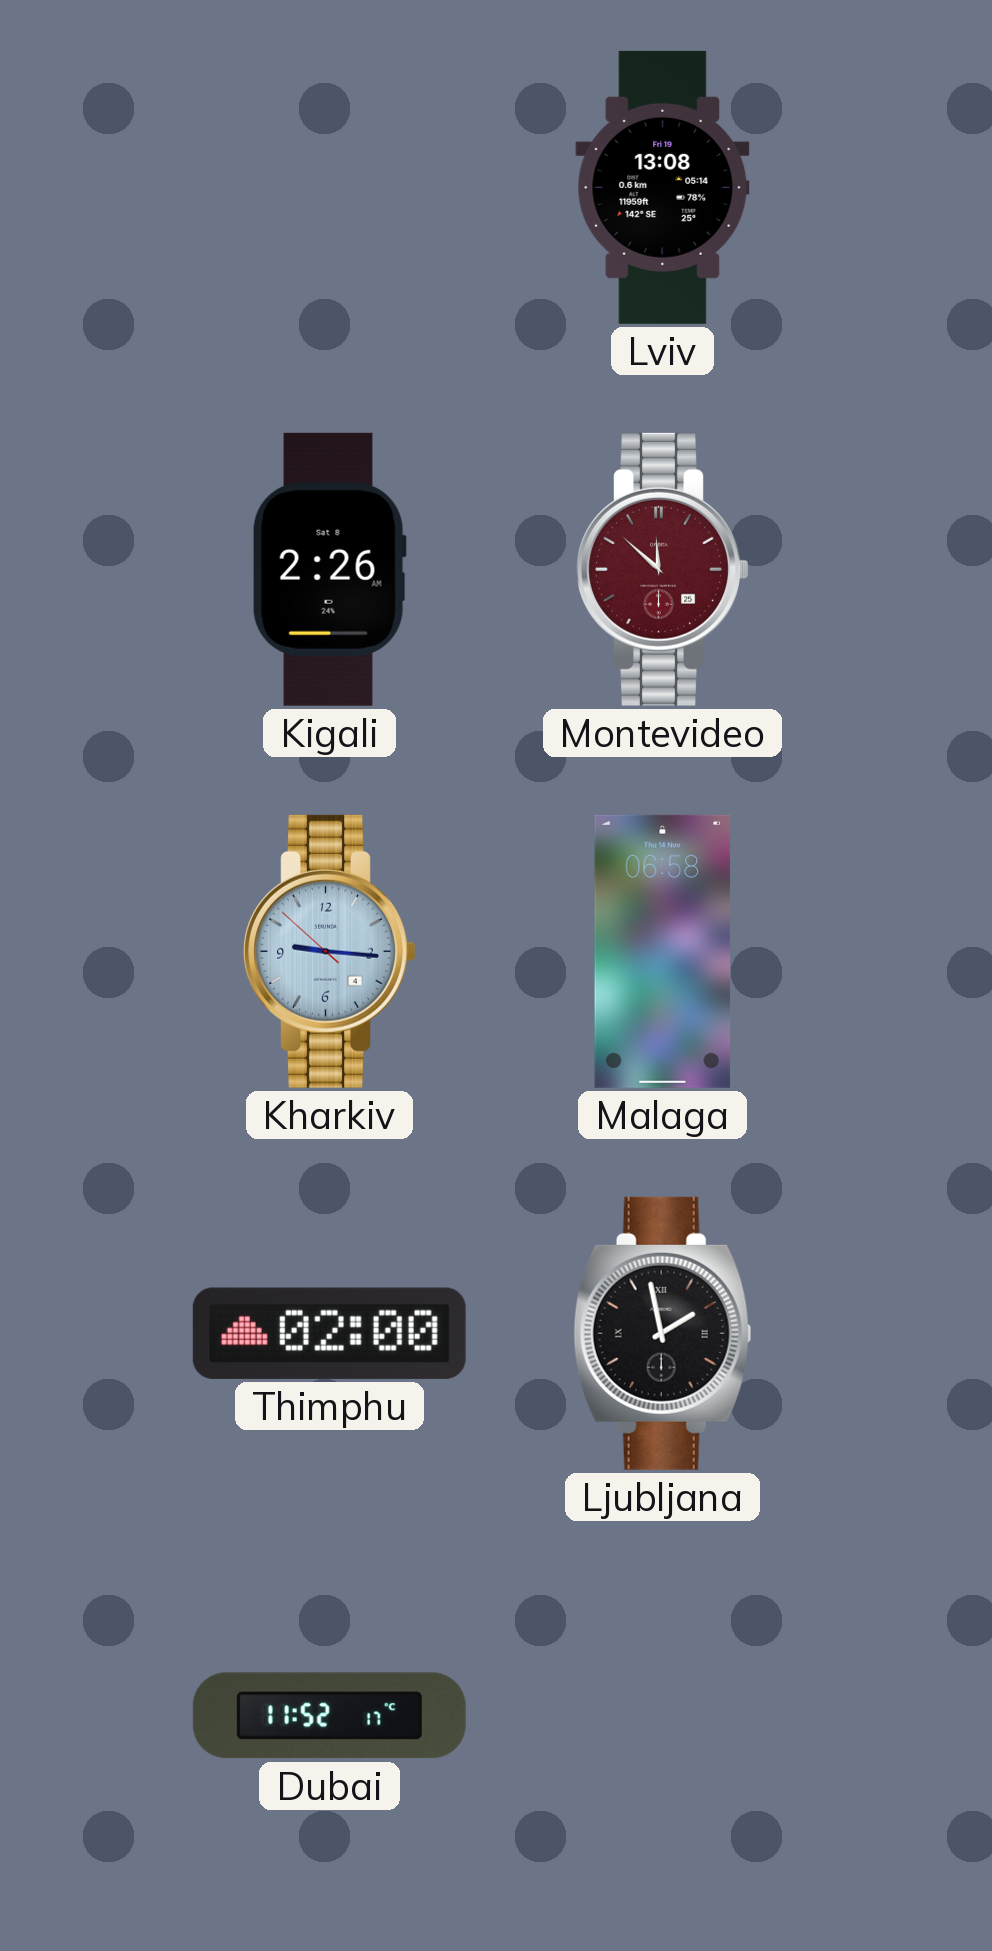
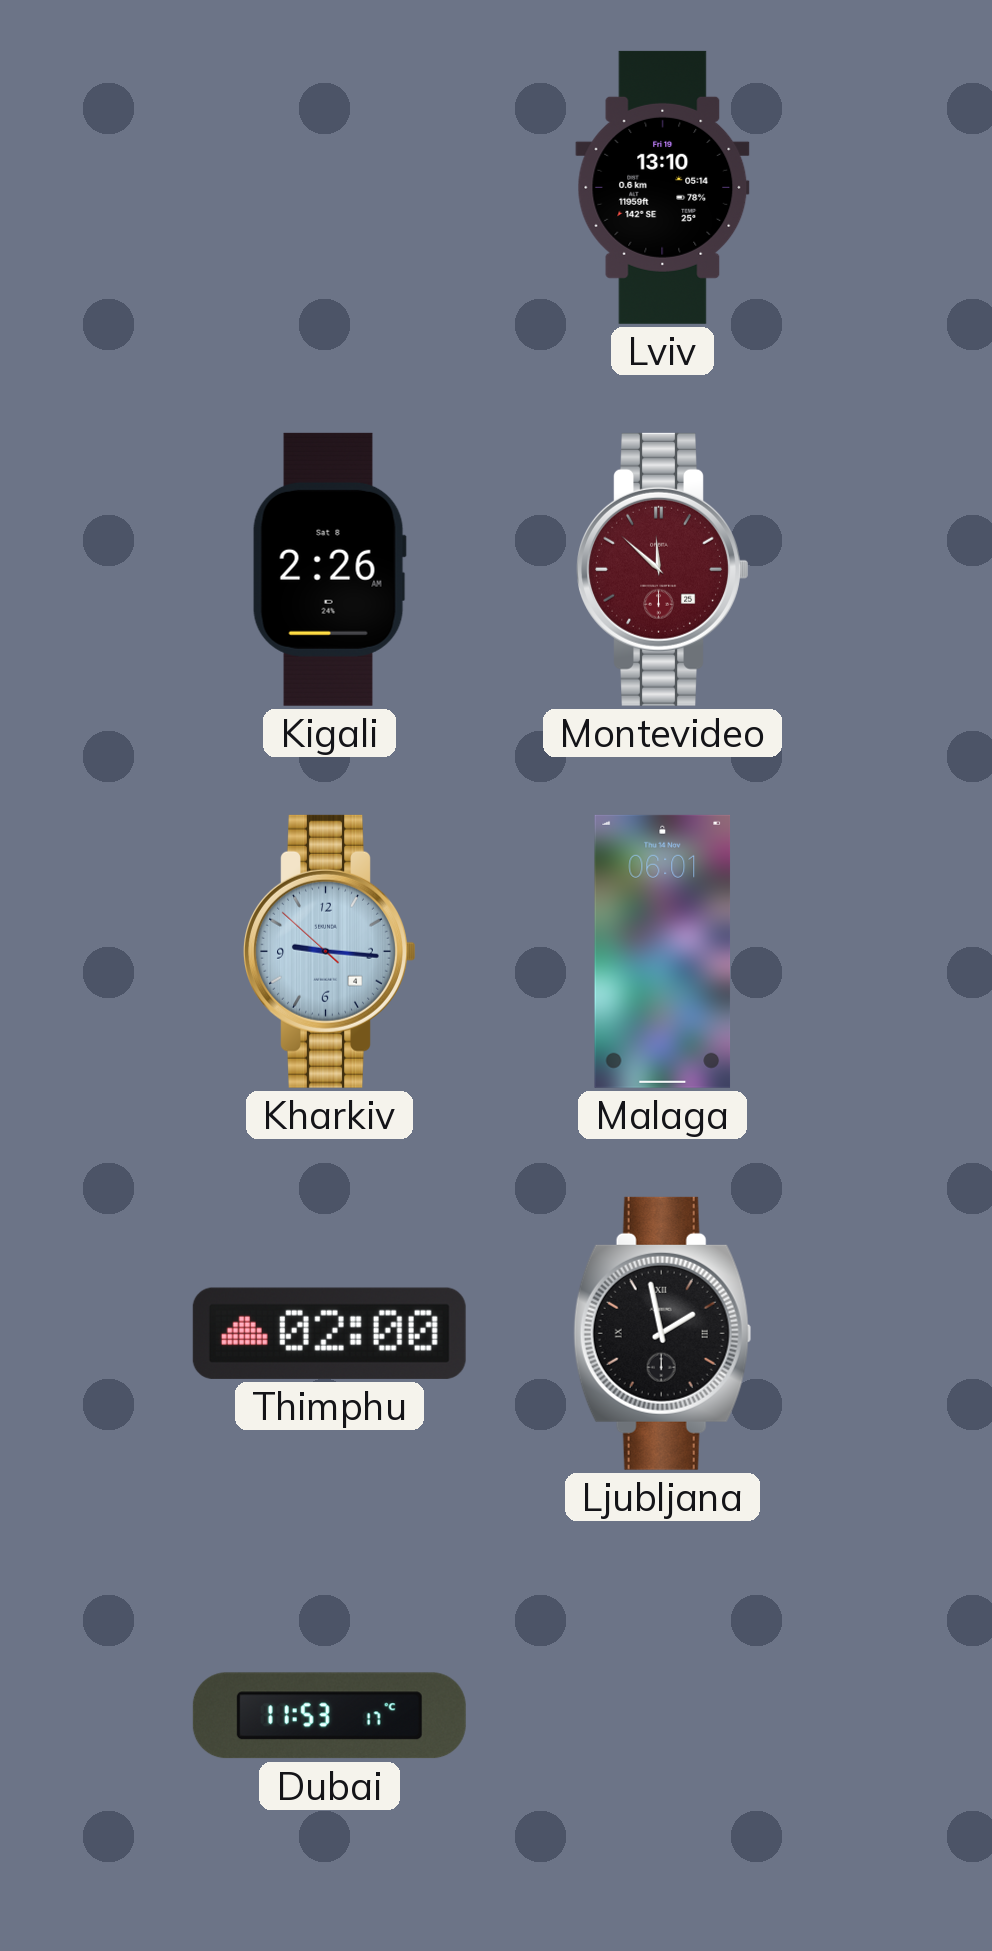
Lviv: 13:08 -> 13:10
Malaga: 06:58 -> 06:01
Dubai: 11:52 -> 11:53
